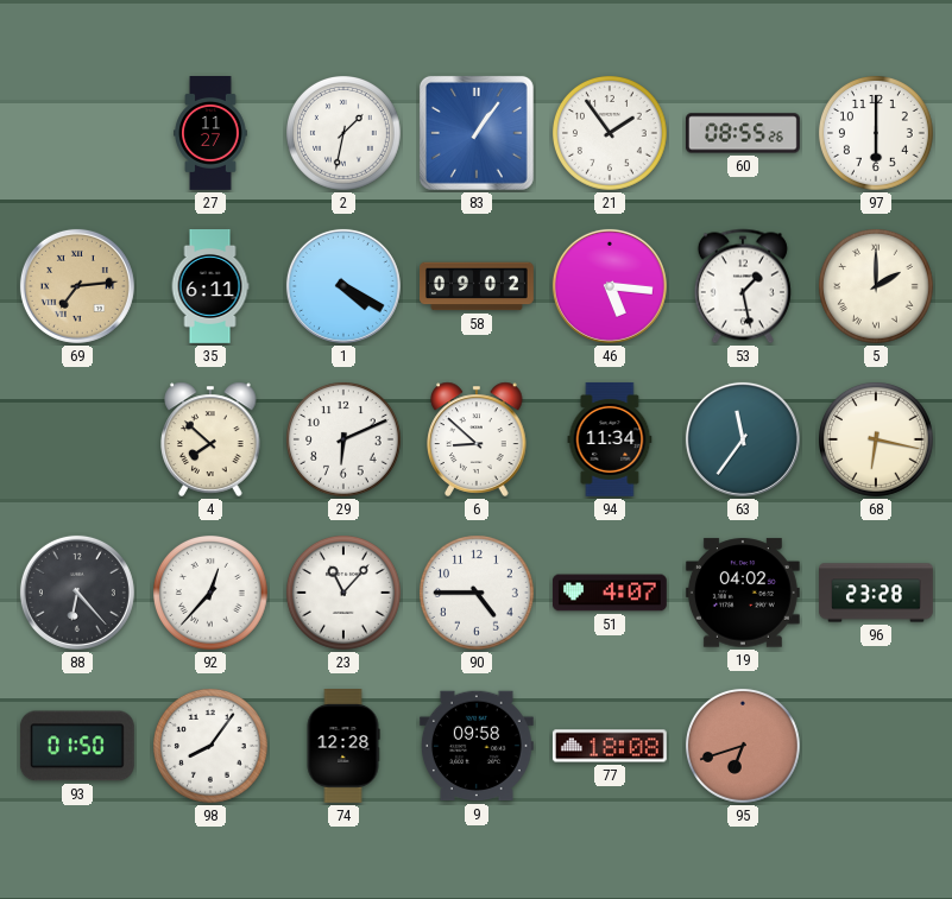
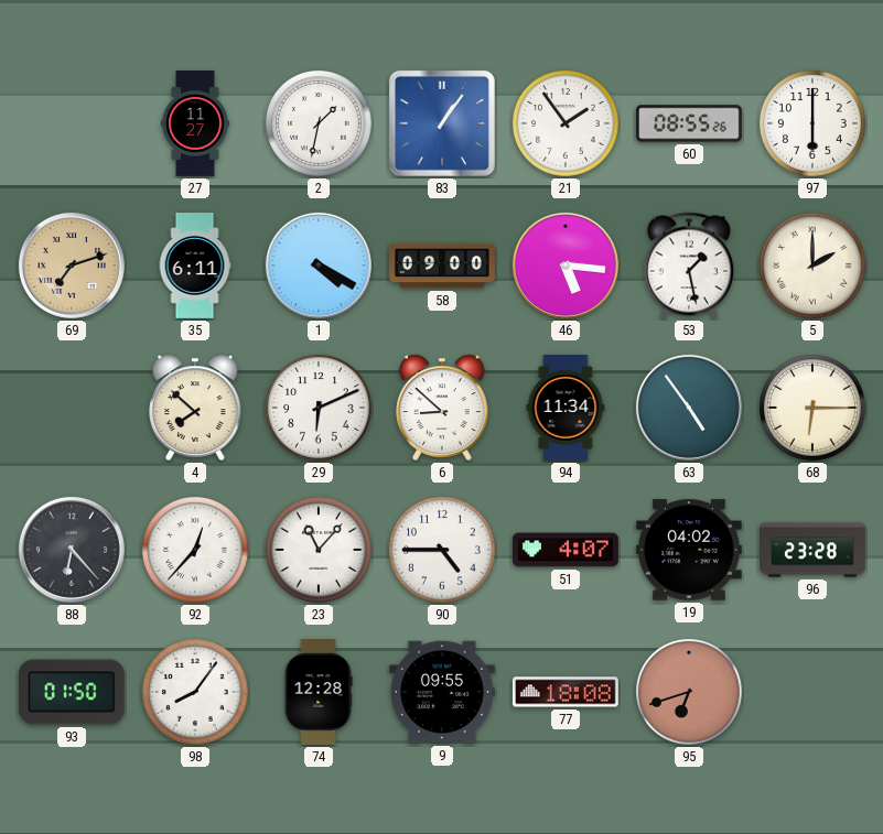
69: 7:14 -> 7:12
58: 09:02 -> 09:00
63: 11:36 -> 4:54
68: 6:17 -> 6:15
9: 09:58 -> 09:55
